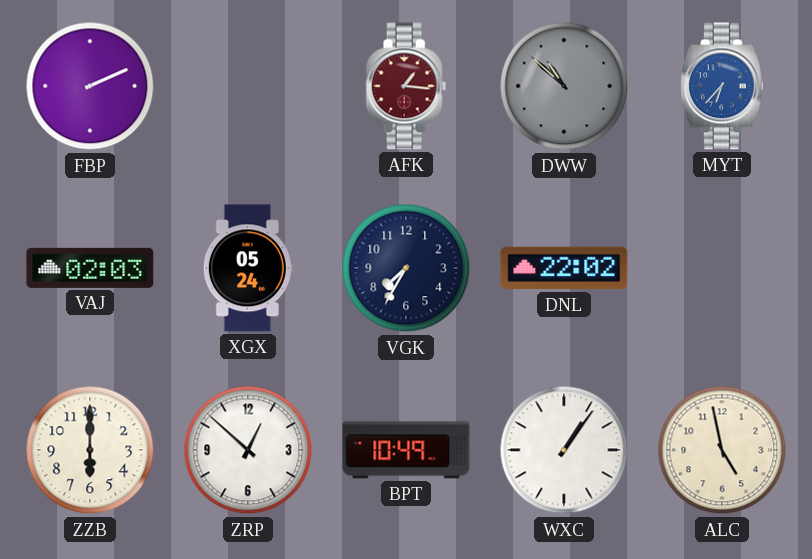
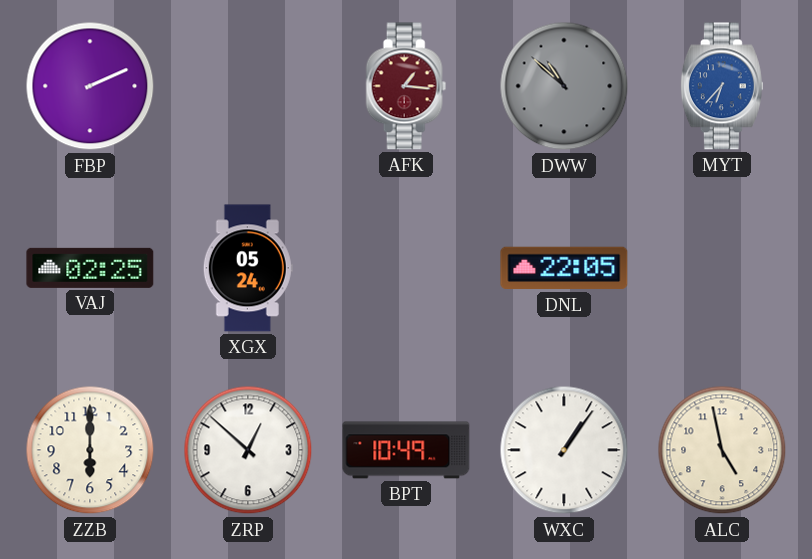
VAJ: 02:03 -> 02:25
VGK: 7:35 -> none
DNL: 22:02 -> 22:05
